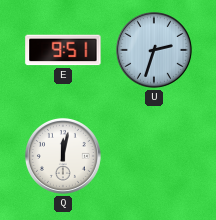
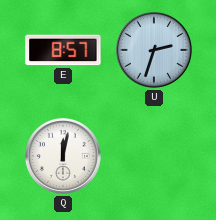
E: 9:51 -> 8:57
